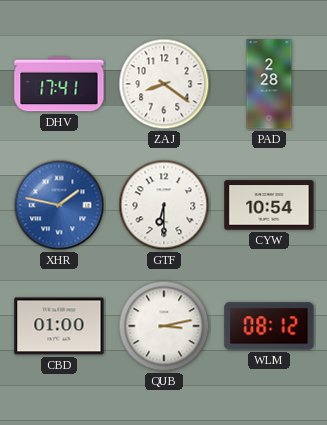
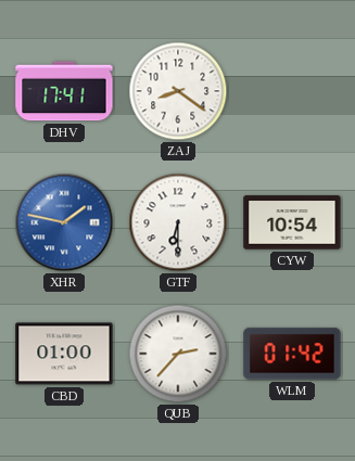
PAD: 2:28 -> none
QUB: 3:13 -> 2:37
WLM: 08:12 -> 01:42
